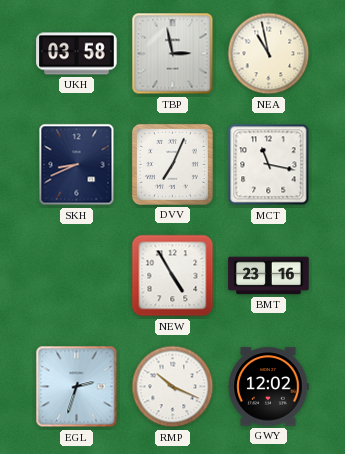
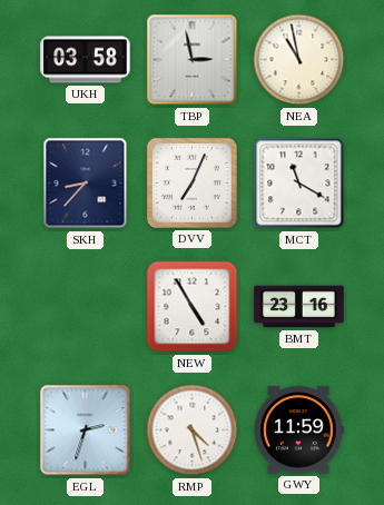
SKH: 8:41 -> 8:37
MCT: 11:17 -> 11:20
RMP: 10:19 -> 4:27
GWY: 12:02 -> 11:59
